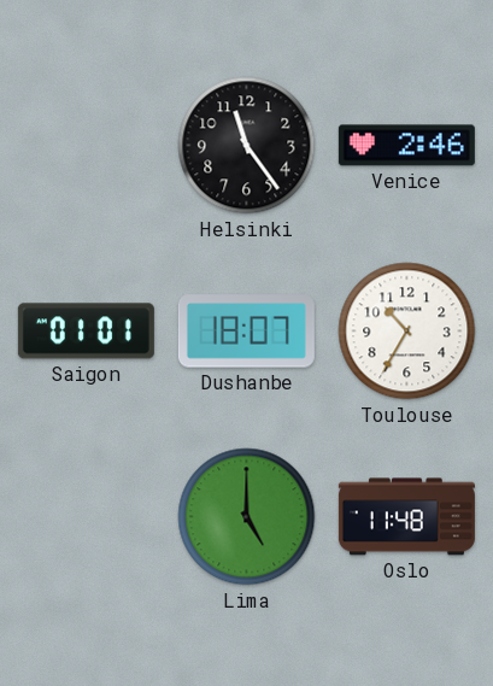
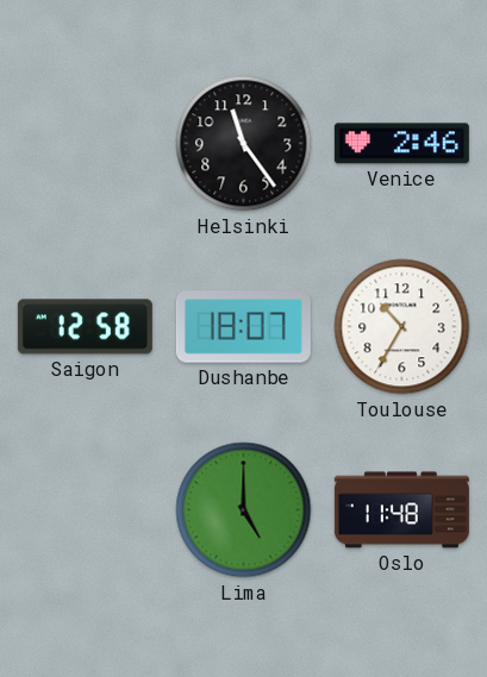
Saigon: 01:01 -> 12:58
